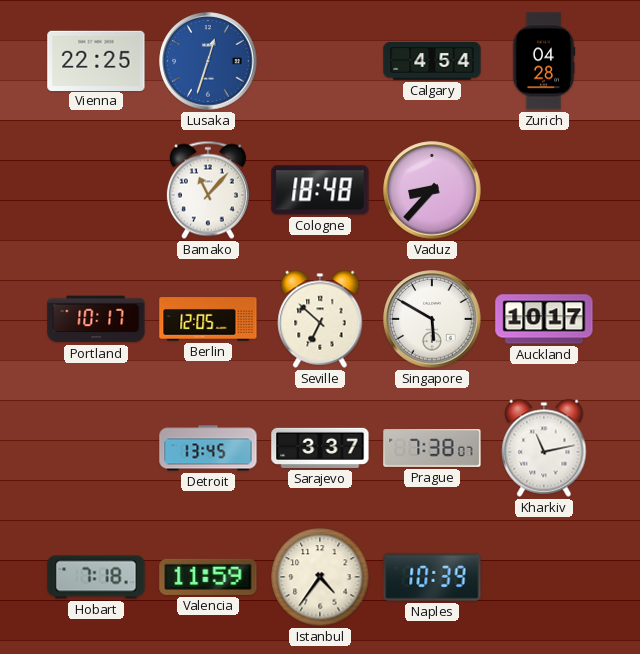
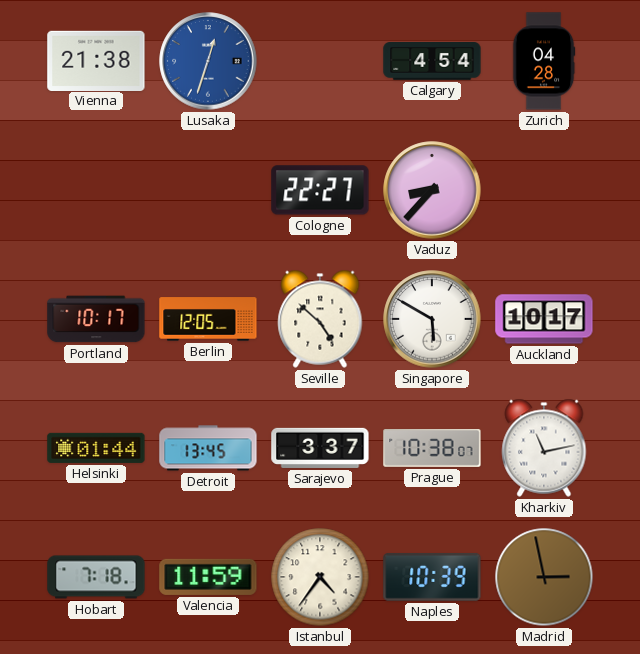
Vienna: 22:25 -> 21:38
Bamako: 11:07 -> none
Cologne: 18:48 -> 22:27
Seville: 6:52 -> 4:52
Helsinki: none -> 01:44
Prague: 7:38 -> 10:38
Madrid: none -> 2:58
